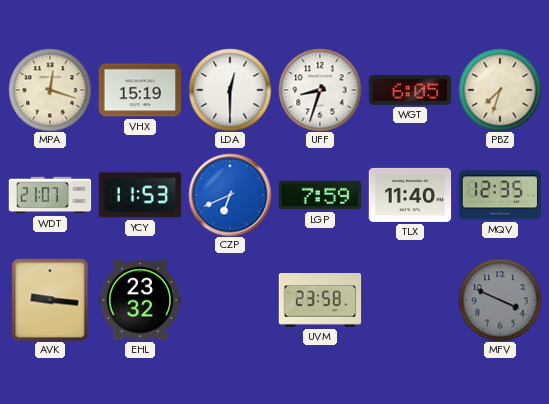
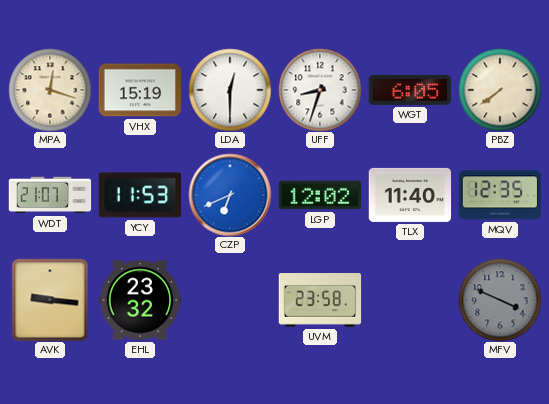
PBZ: 7:33 -> 7:39
LGP: 7:59 -> 12:02
